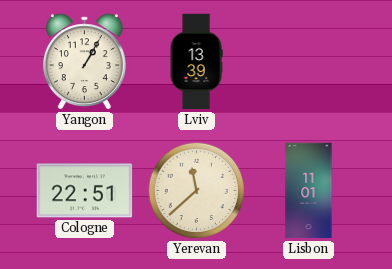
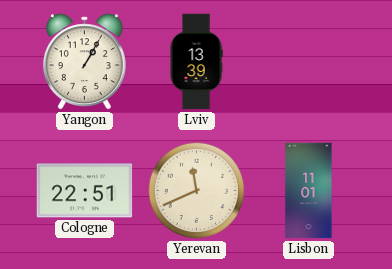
Yerevan: 11:38 -> 11:41
